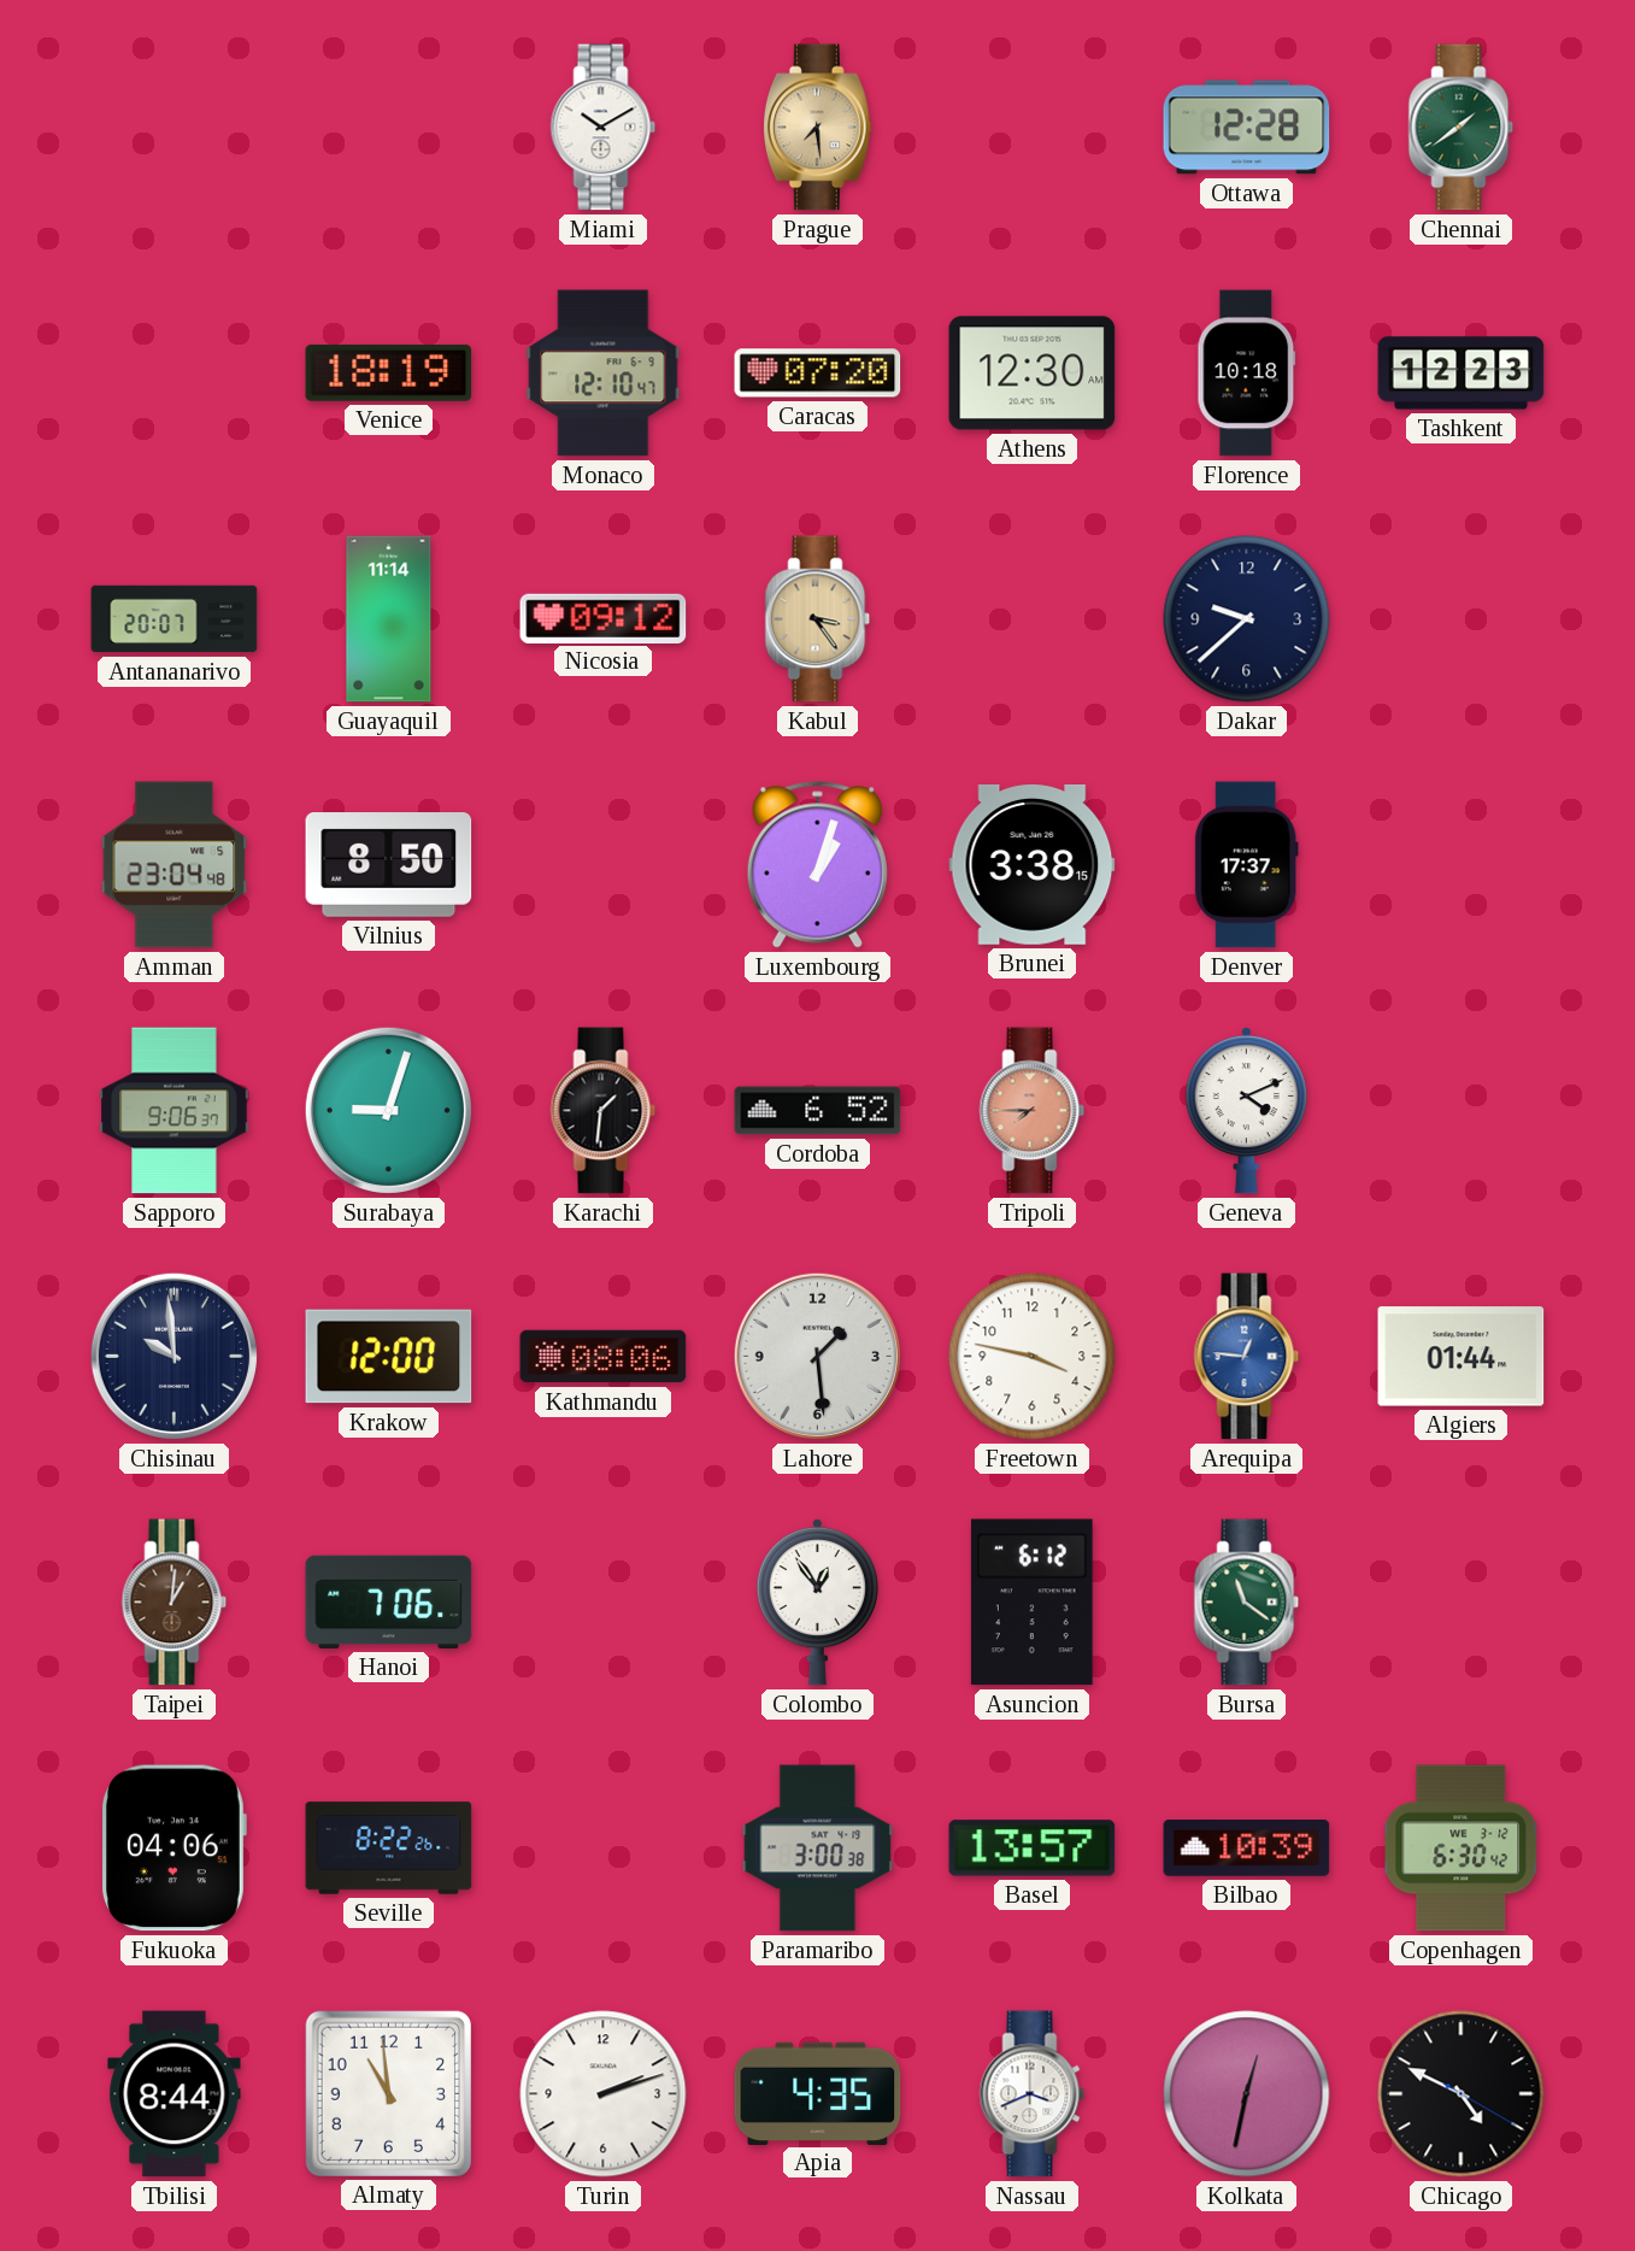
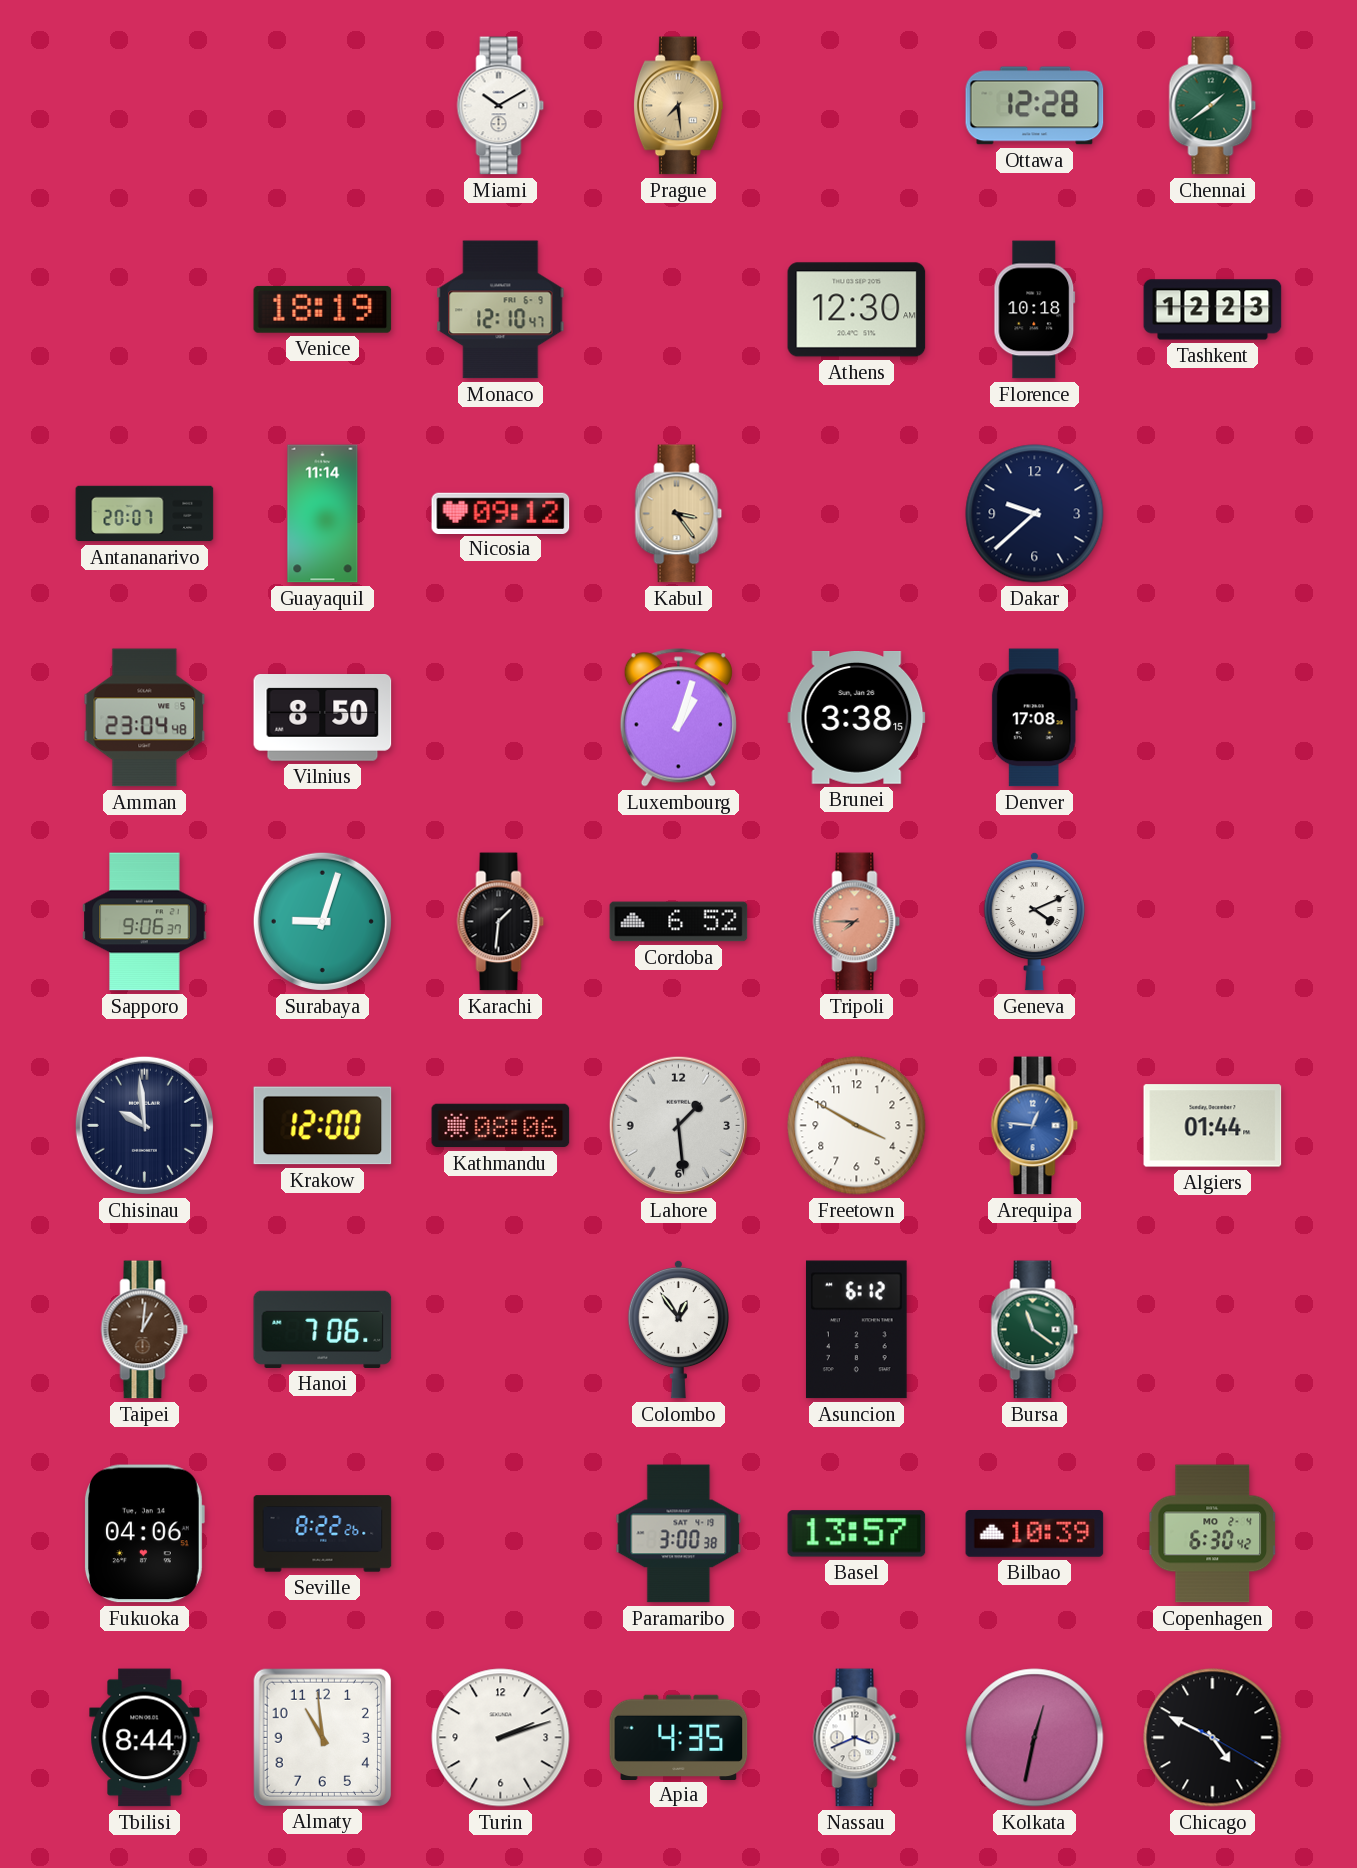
Caracas: 07:20 -> none
Denver: 17:37 -> 17:08
Freetown: 3:47 -> 3:50
Copenhagen date: WE 3-12 -> MO 2-4
